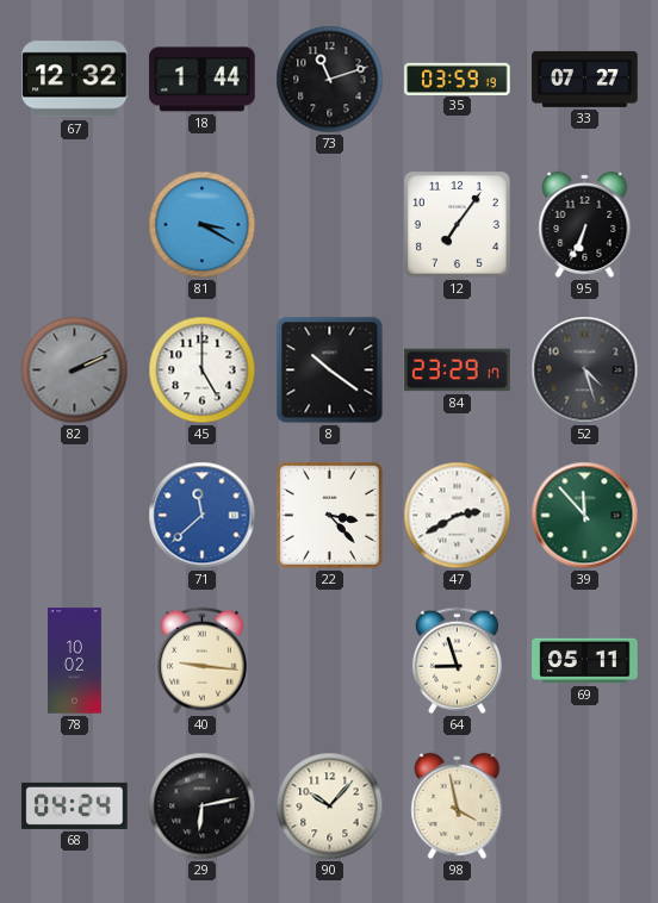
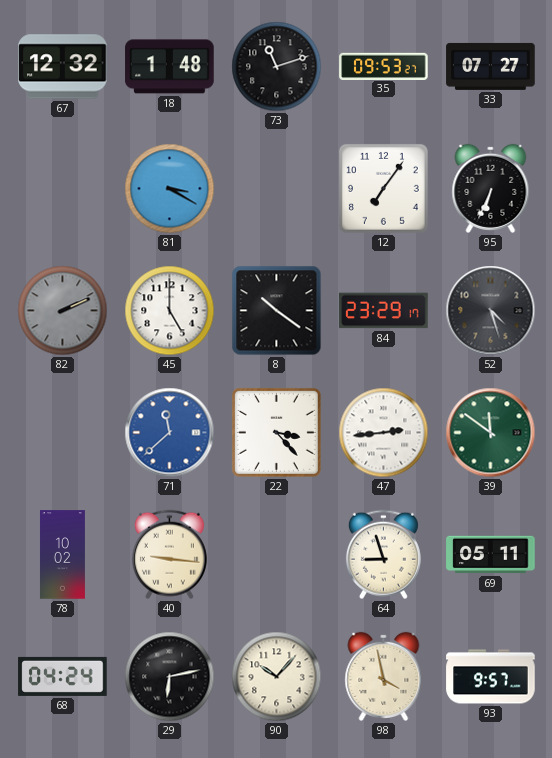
18: 1:44 -> 1:48
35: 03:59 -> 09:53
47: 2:40 -> 2:44
39: 11:53 -> 11:51
93: none -> 9:57
